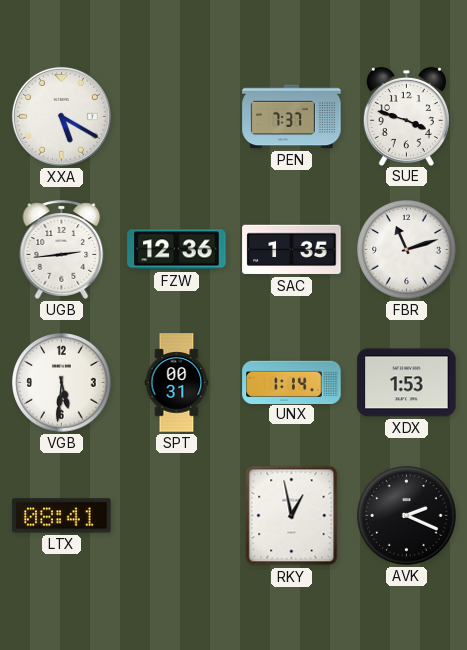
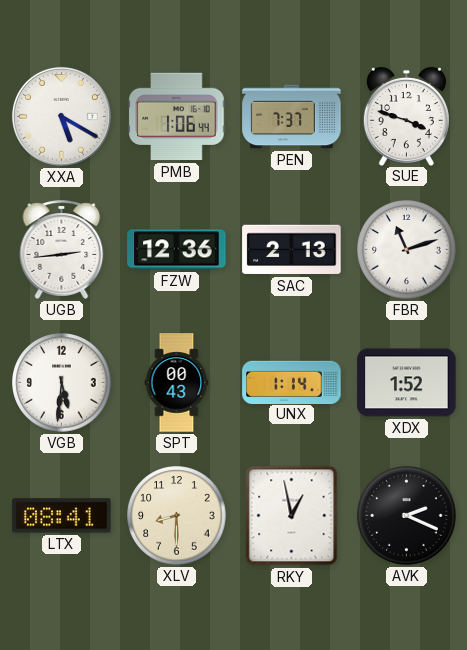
PMB: none -> 1:06
SAC: 1:35 -> 2:13
SPT: 00:31 -> 00:43
XDX: 1:53 -> 1:52
XLV: none -> 8:30
